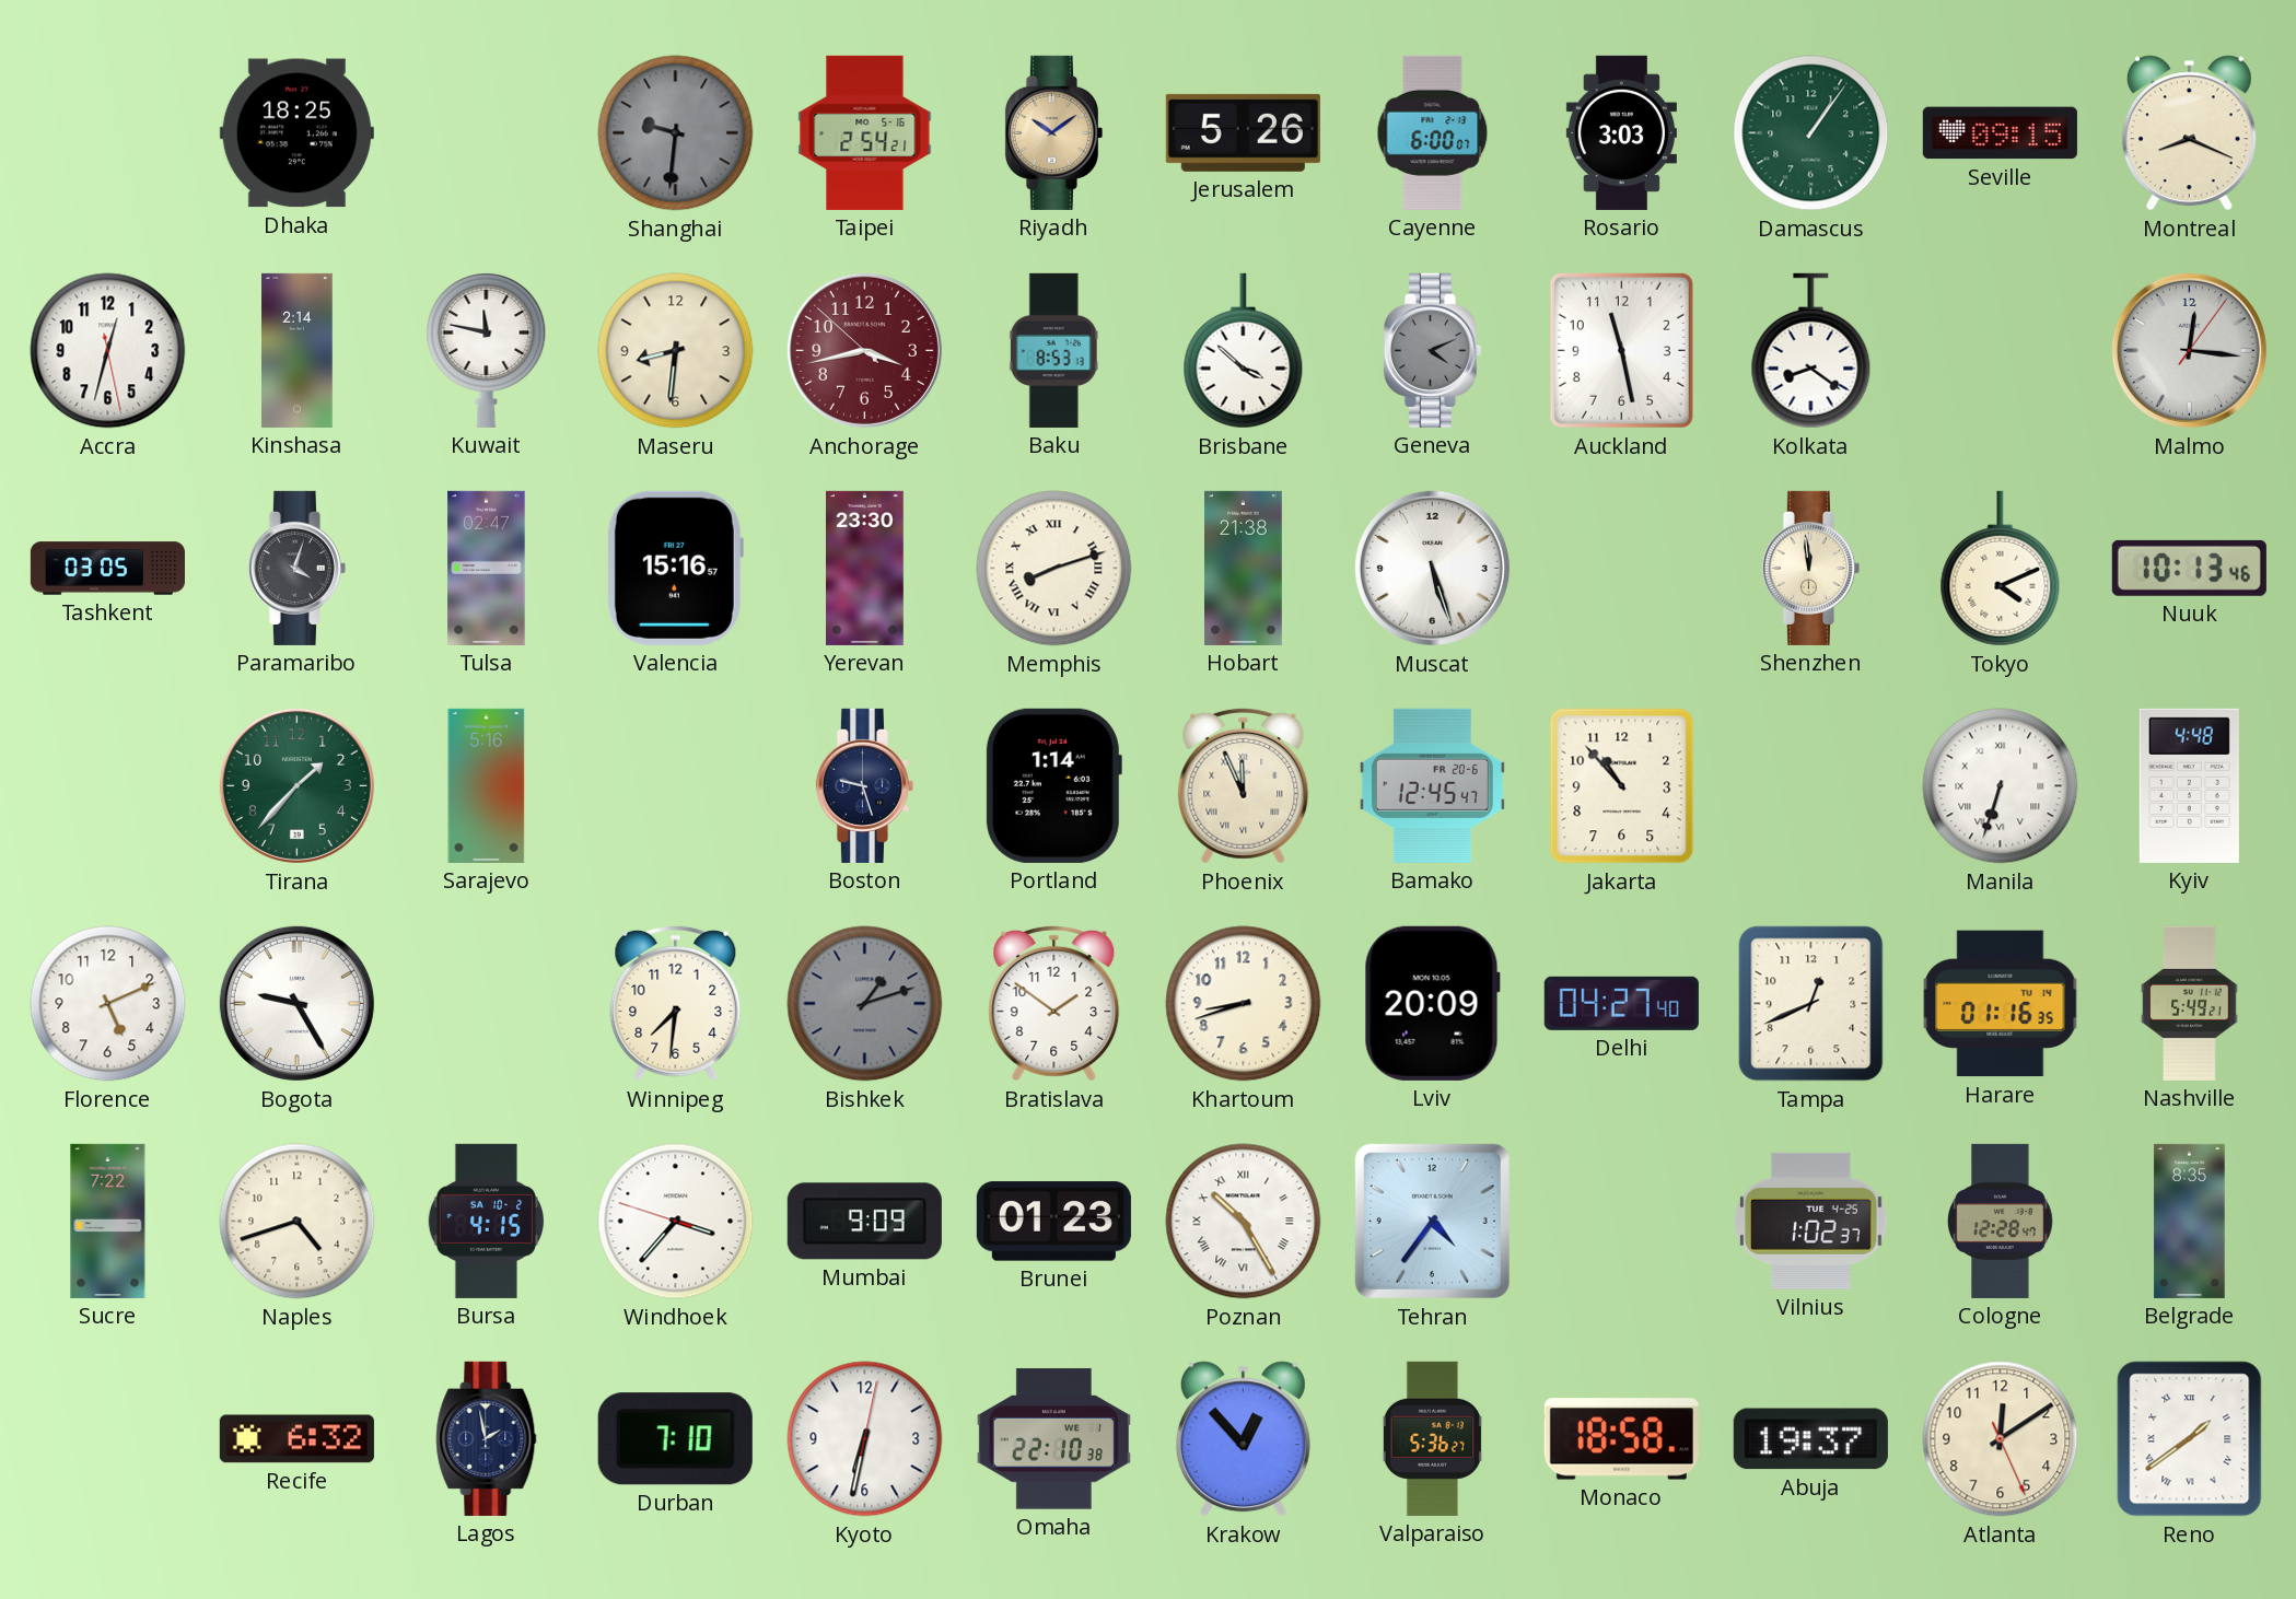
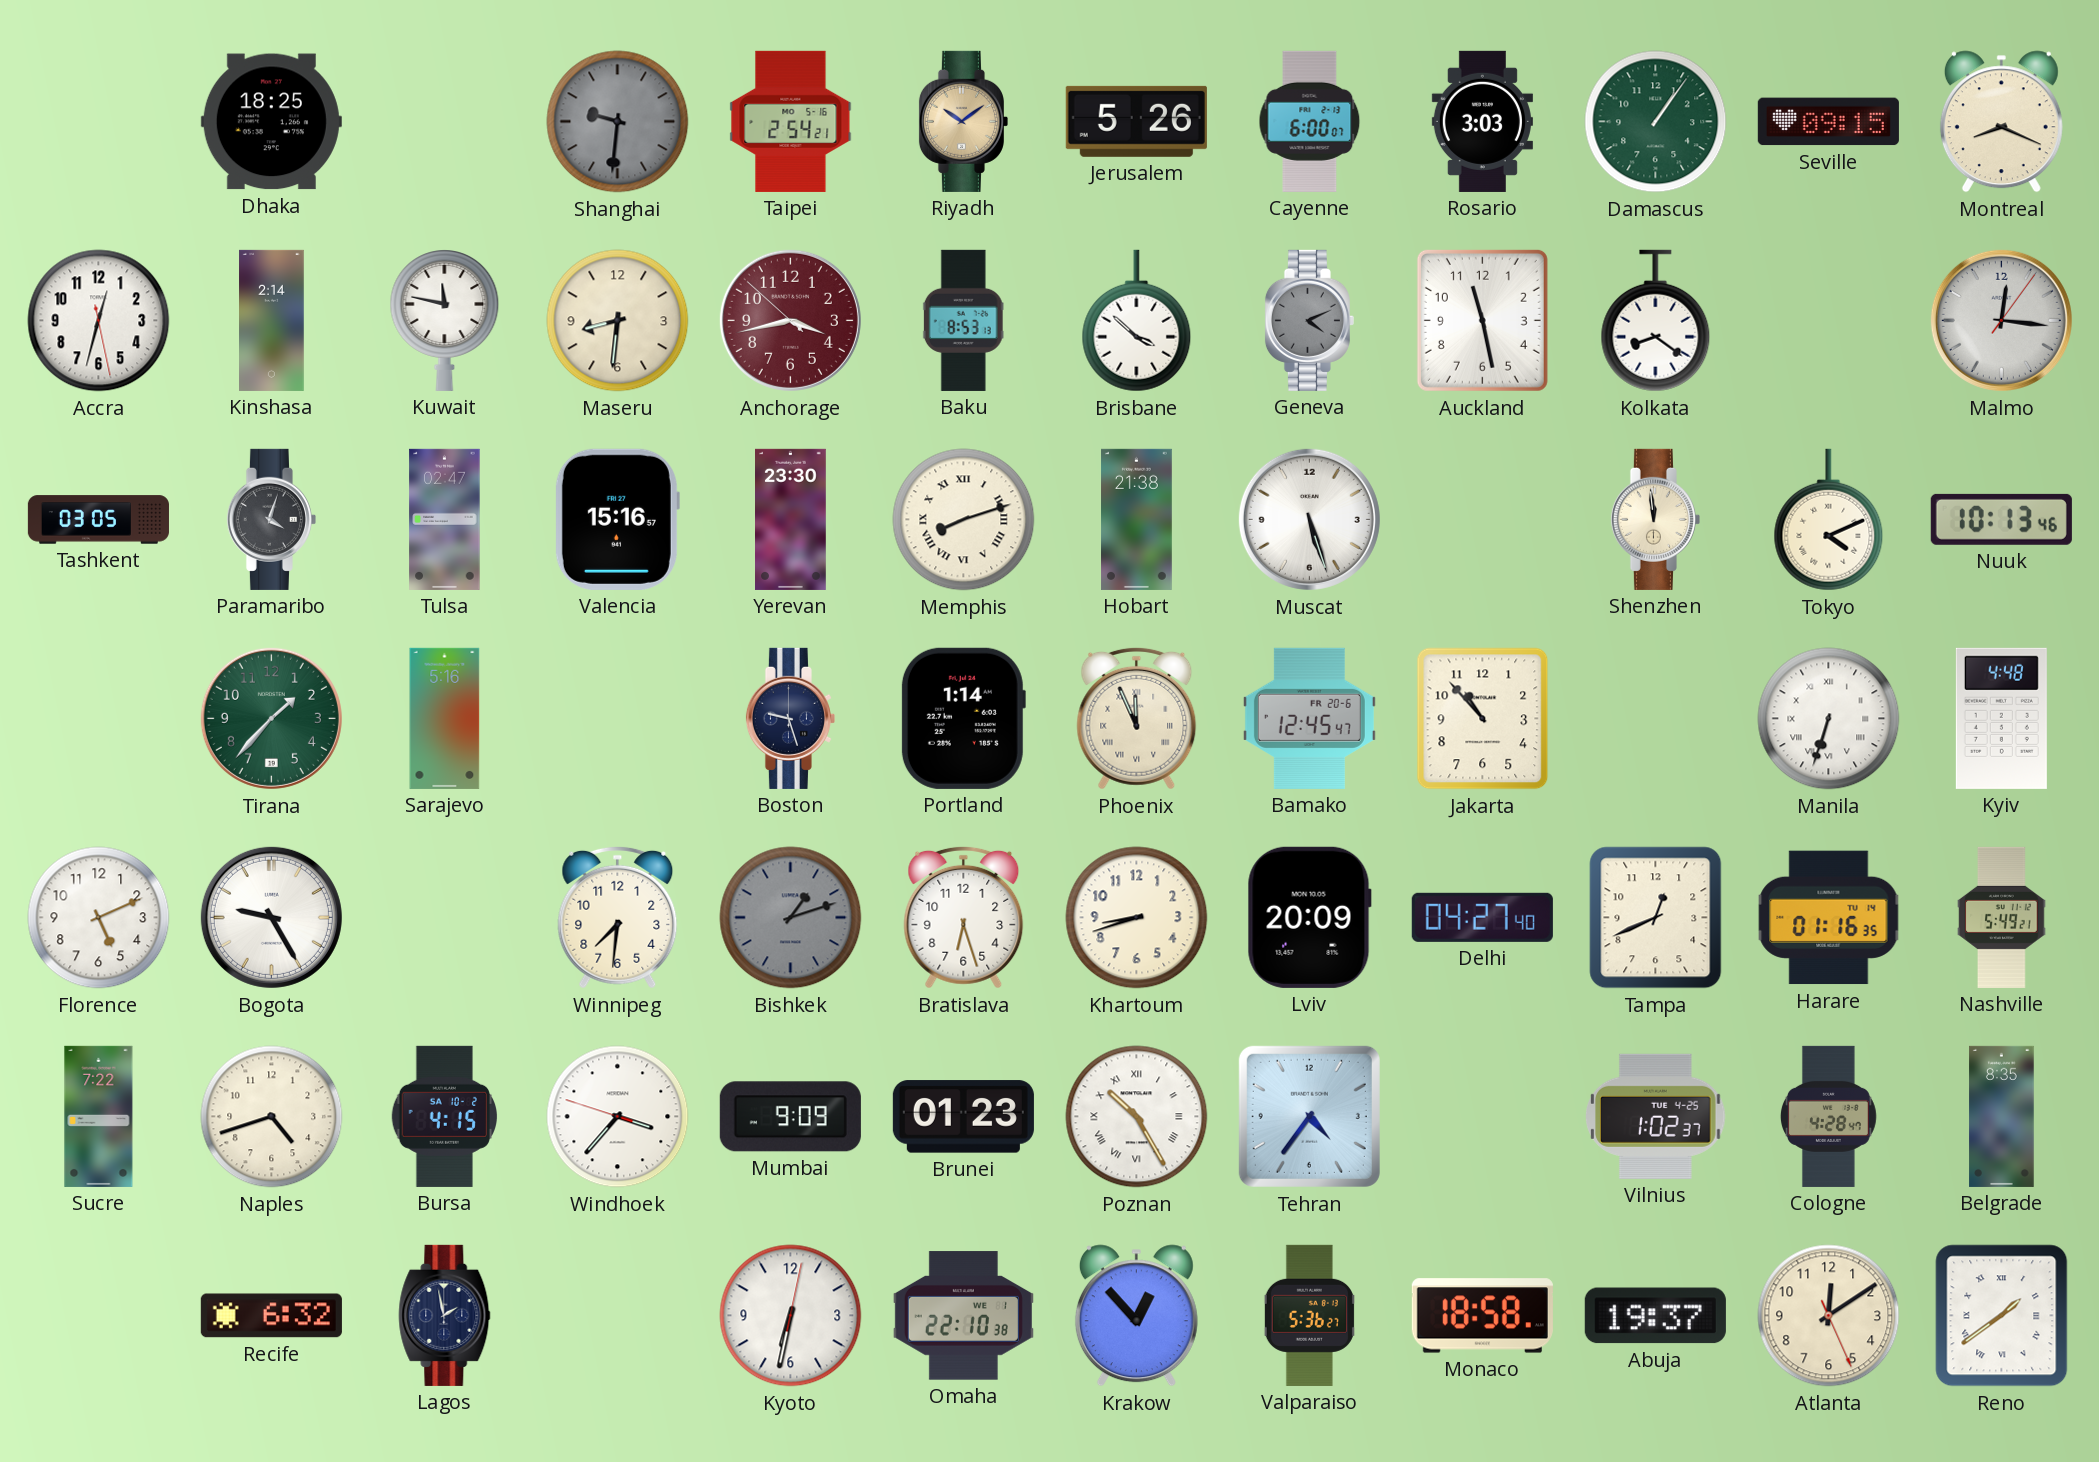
Bratislava: 1:51 -> 6:27
Cologne: 12:28 -> 4:28
Durban: 7:10 -> none
